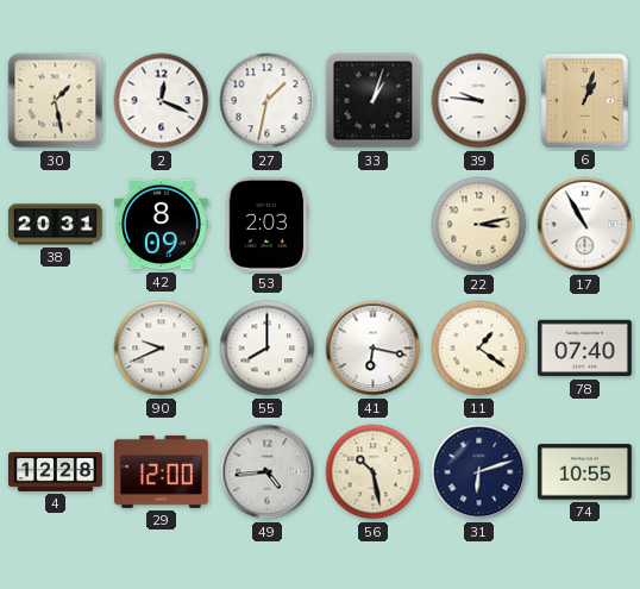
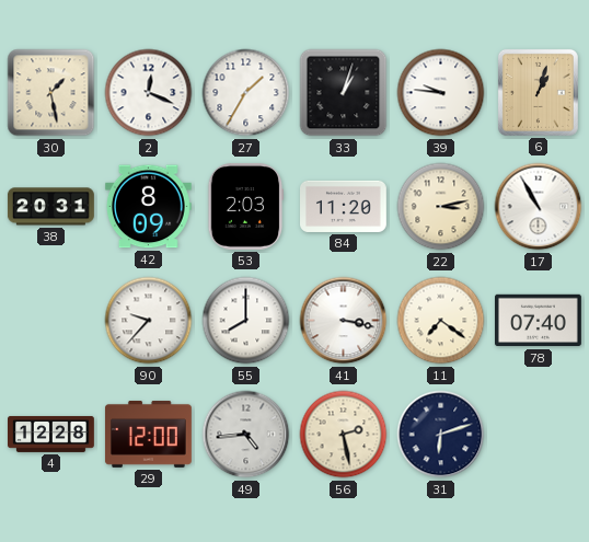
27: 1:32 -> 1:35
84: none -> 11:20
90: 9:41 -> 9:37
41: 6:17 -> 3:17
11: 1:21 -> 7:21
56: 10:28 -> 2:28
74: 10:55 -> none
